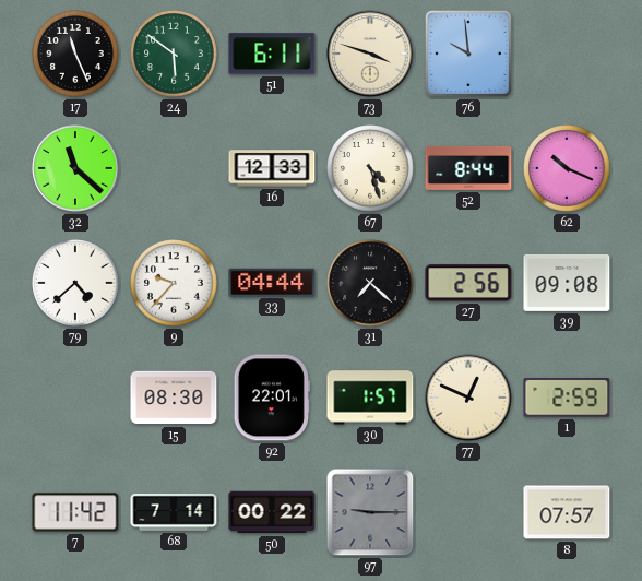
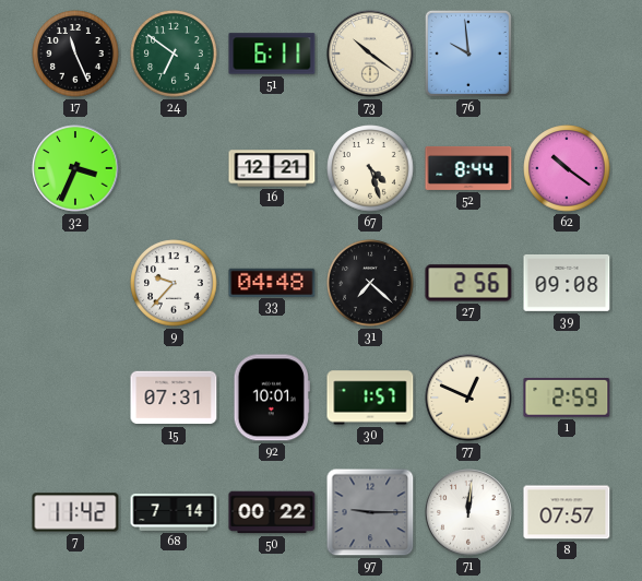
24: 5:51 -> 6:51
73: 3:48 -> 10:21
32: 11:22 -> 3:34
16: 12:33 -> 12:21
62: 10:19 -> 10:21
79: 4:38 -> none
33: 04:44 -> 04:48
15: 08:30 -> 07:31
92: 22:01 -> 10:01
71: none -> 12:01
